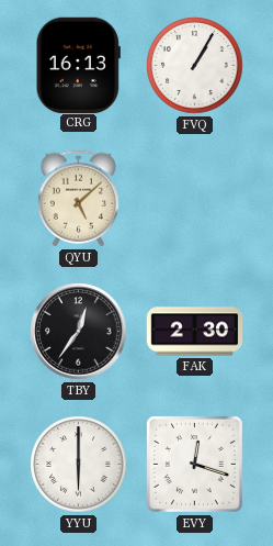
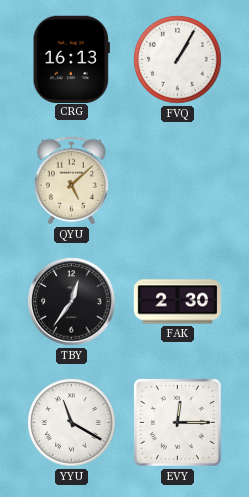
YYU: 6:00 -> 11:20
EVY: 12:18 -> 12:15
